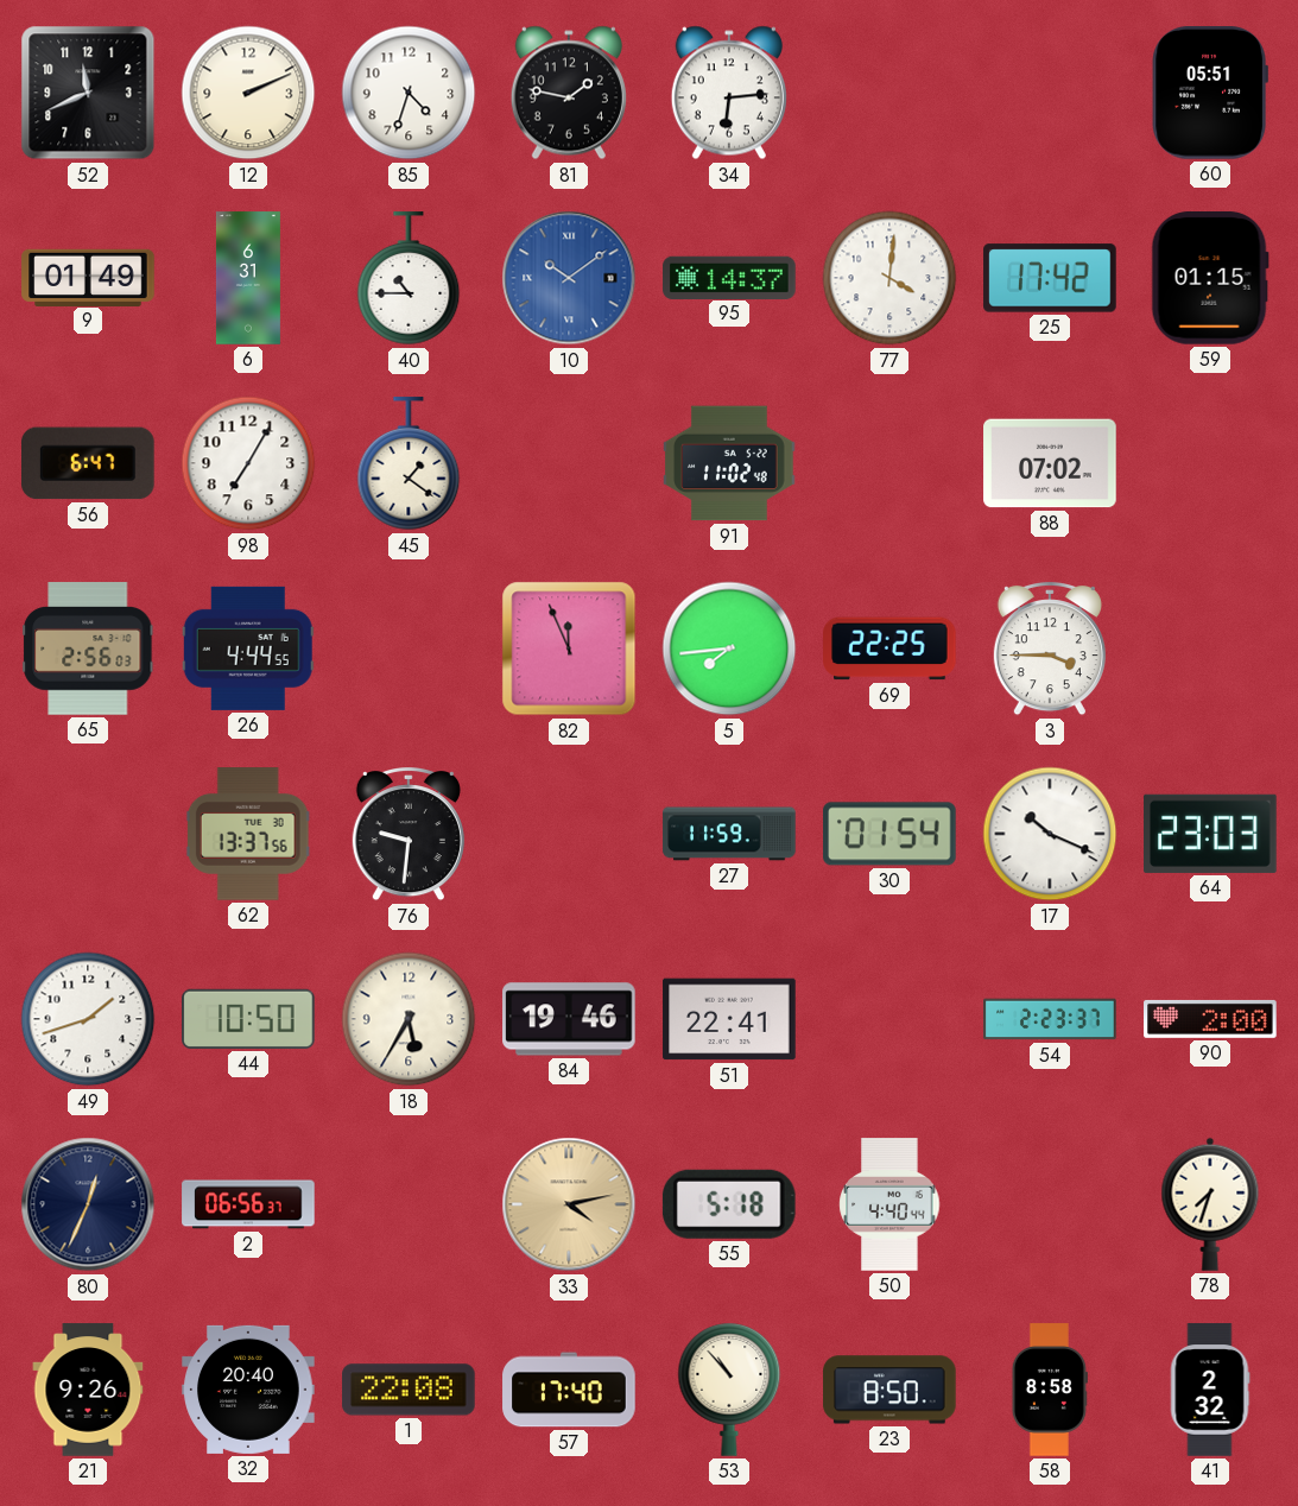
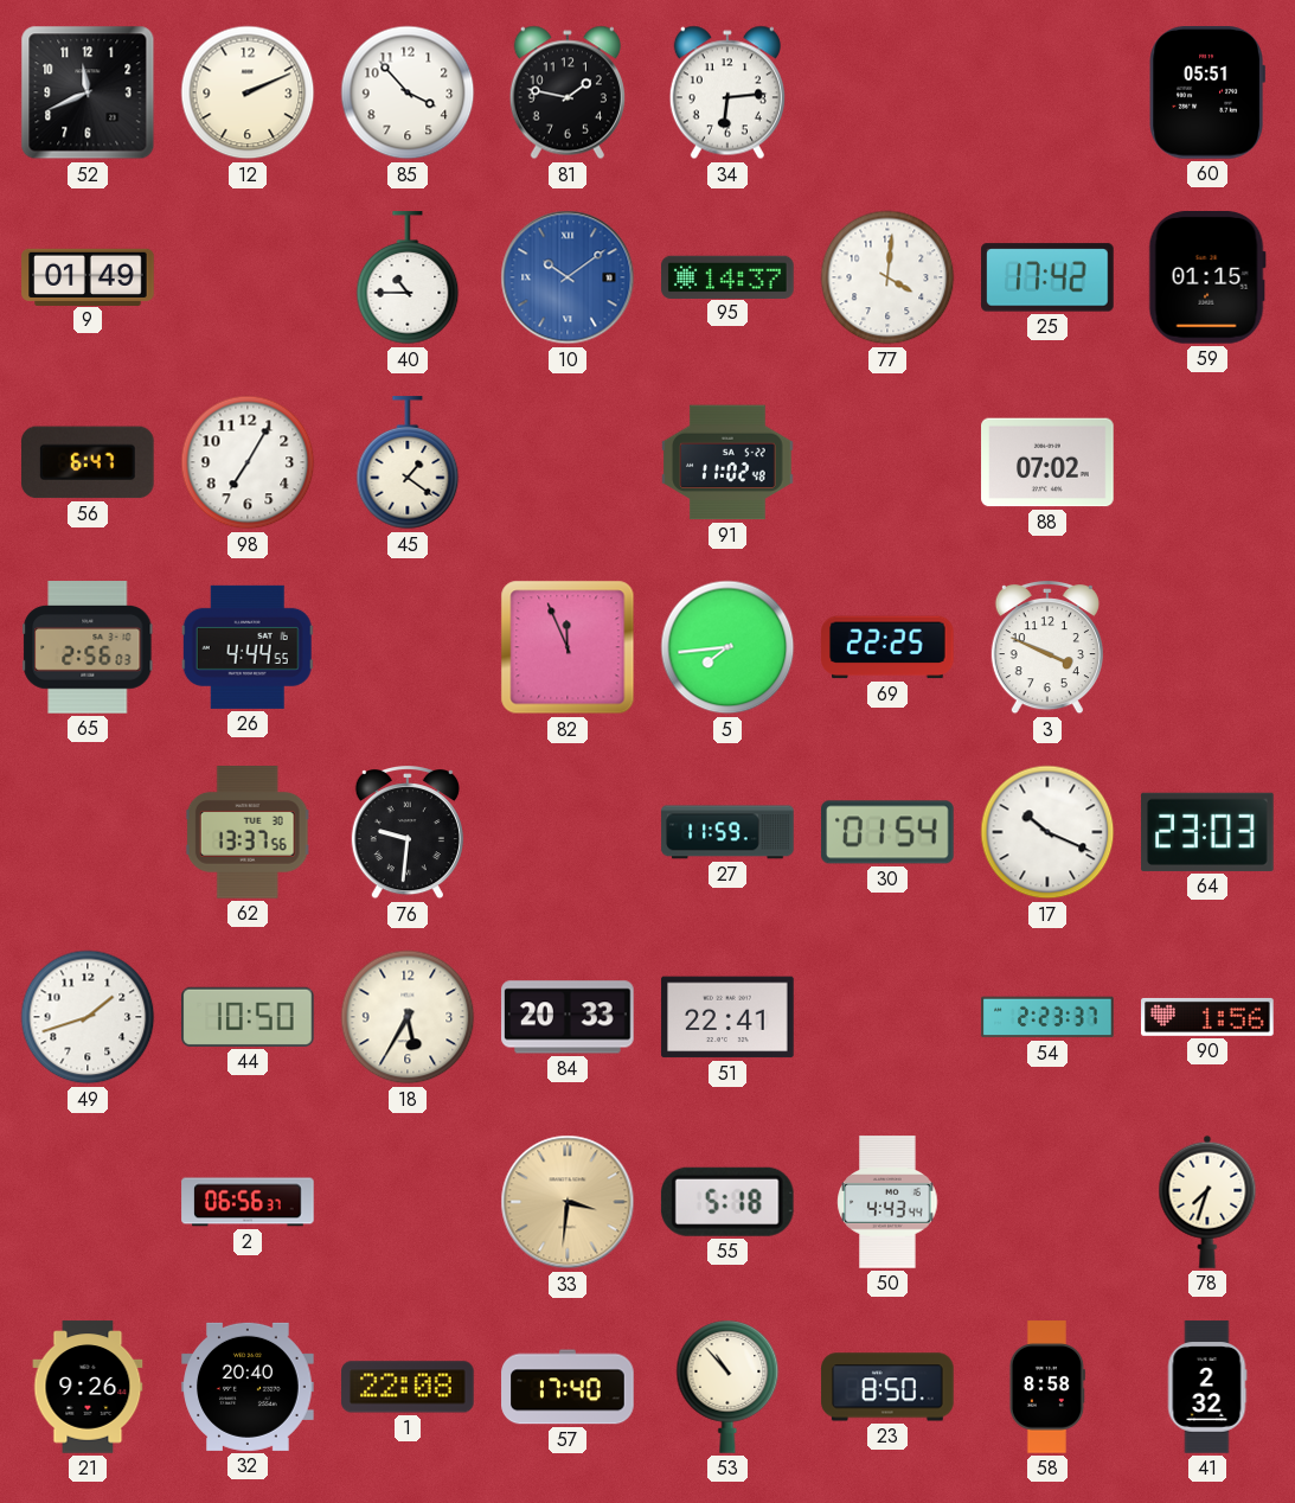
85: 4:33 -> 3:53
6: 6:31 -> none
3: 3:45 -> 3:49
84: 19:46 -> 20:33
90: 2:00 -> 1:56
80: 12:34 -> none
33: 4:13 -> 3:31
50: 4:40 -> 4:43
